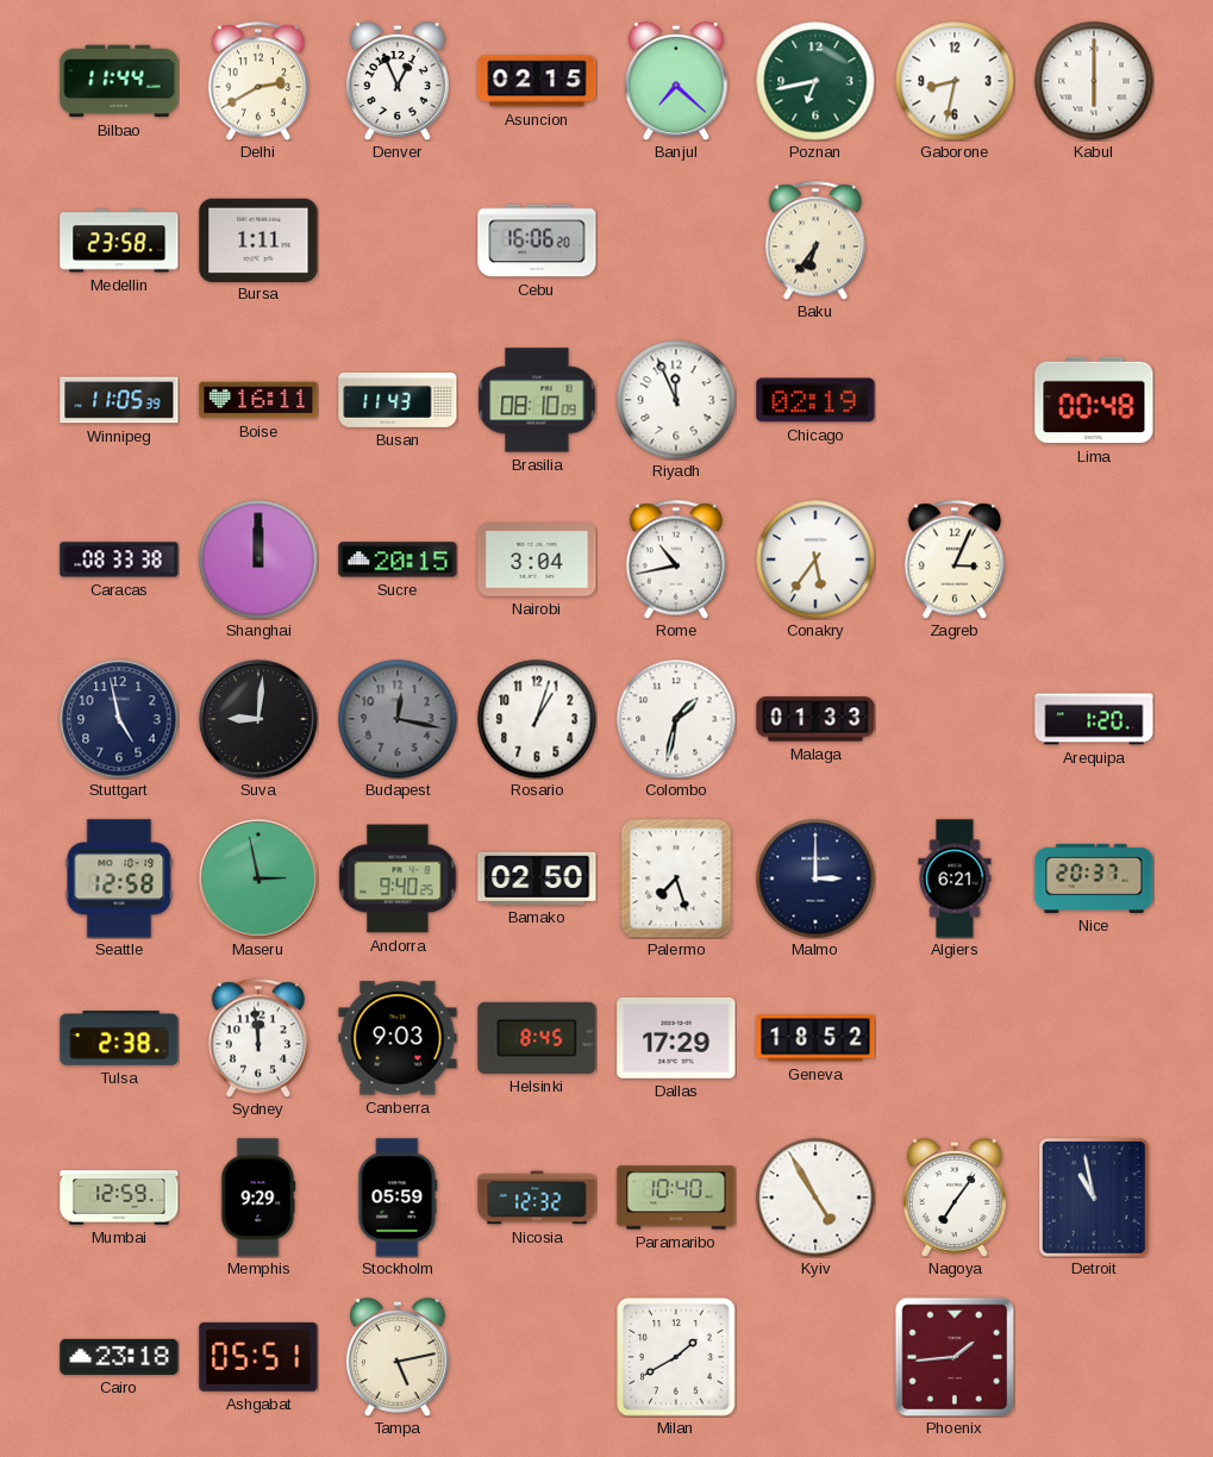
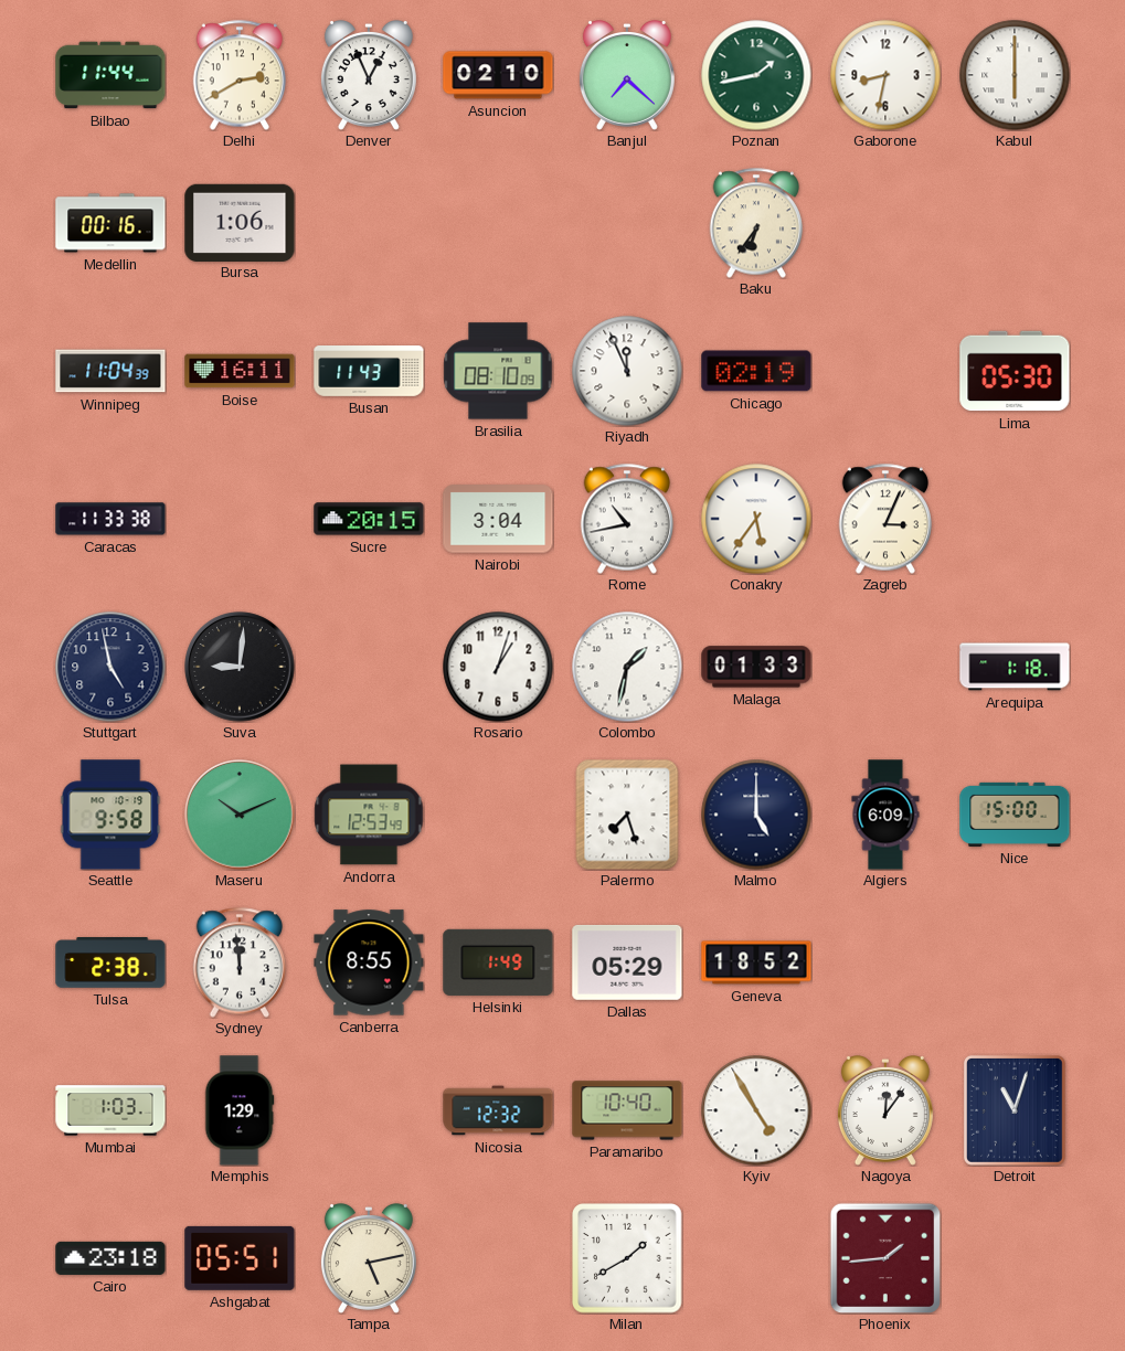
Asuncion: 02:15 -> 02:10
Poznan: 6:43 -> 1:43
Medellin: 23:58 -> 00:16
Bursa: 1:11 -> 1:06
Cebu: 16:06 -> none
Winnipeg: 11:05 -> 11:04
Lima: 00:48 -> 05:30
Caracas: 08:33 -> 11:33
Shanghai: 12:00 -> none
Budapest: 12:17 -> none
Arequipa: 1:20 -> 1:18
Seattle: 12:58 -> 9:58
Maseru: 2:58 -> 10:11
Andorra: 9:40 -> 12:53
Bamako: 02:50 -> none
Malmo: 3:00 -> 5:00
Algiers: 6:21 -> 6:09
Nice: 20:37 -> 15:00
Canberra: 9:03 -> 8:55
Helsinki: 8:45 -> 1:49
Dallas: 17:29 -> 05:29
Mumbai: 12:59 -> 1:03
Memphis: 9:29 -> 1:29
Stockholm: 05:59 -> none
Nagoya: 7:06 -> 12:06
Detroit: 10:58 -> 11:03
